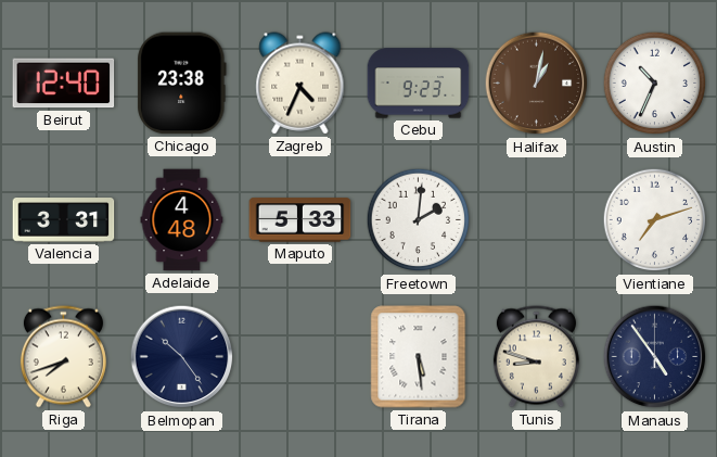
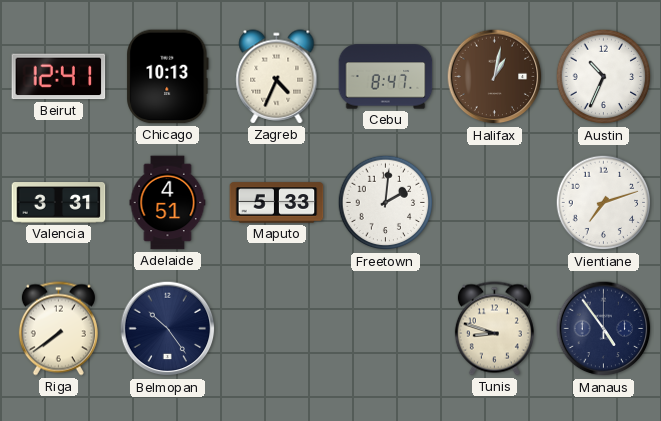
Beirut: 12:40 -> 12:41
Chicago: 23:38 -> 10:13
Cebu: 9:23 -> 8:47
Adelaide: 4:48 -> 4:51
Riga: 7:42 -> 7:39
Tirana: 5:29 -> none
